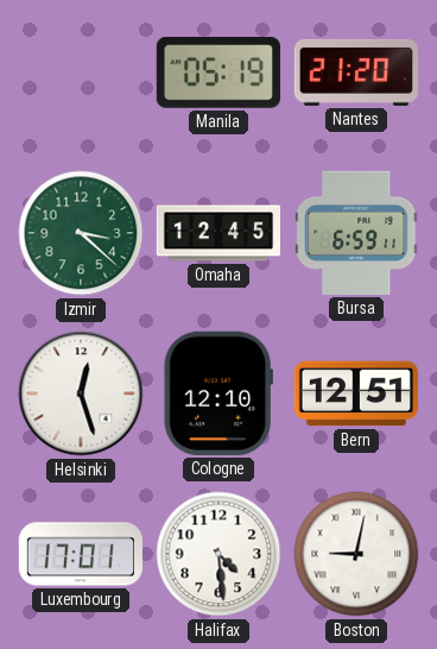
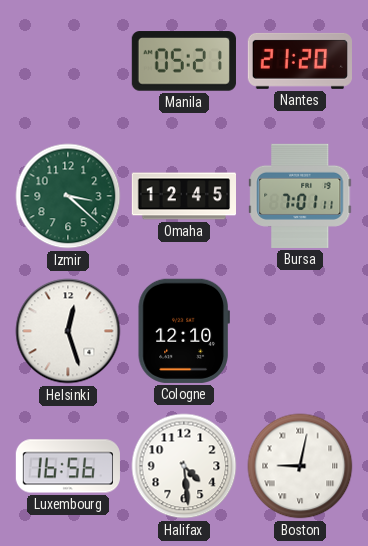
Manila: 05:19 -> 05:21
Bursa: 6:59 -> 7:01
Bern: 12:51 -> none
Luxembourg: 17:01 -> 16:56
